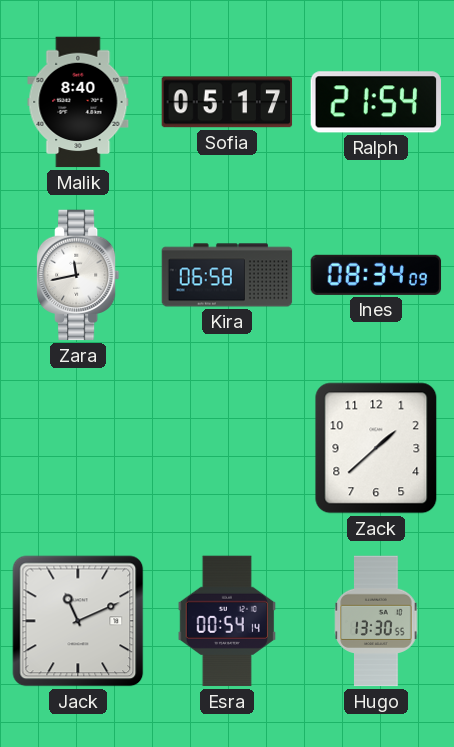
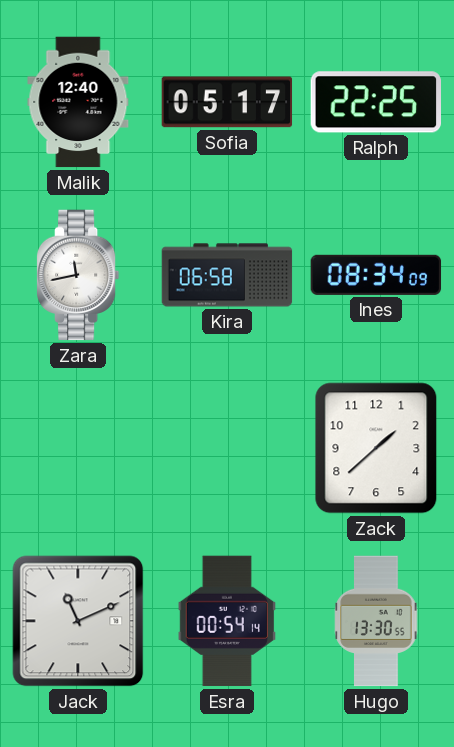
Malik: 8:40 -> 12:40
Ralph: 21:54 -> 22:25
